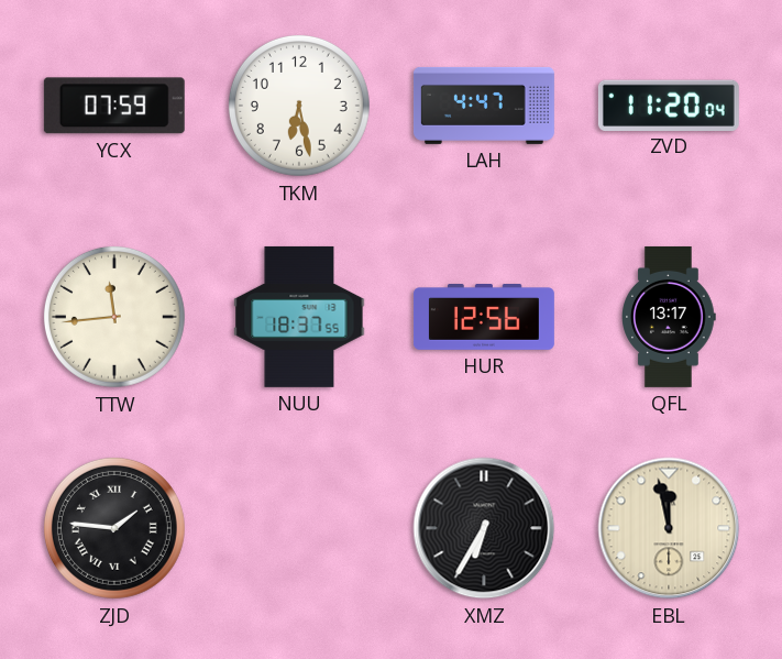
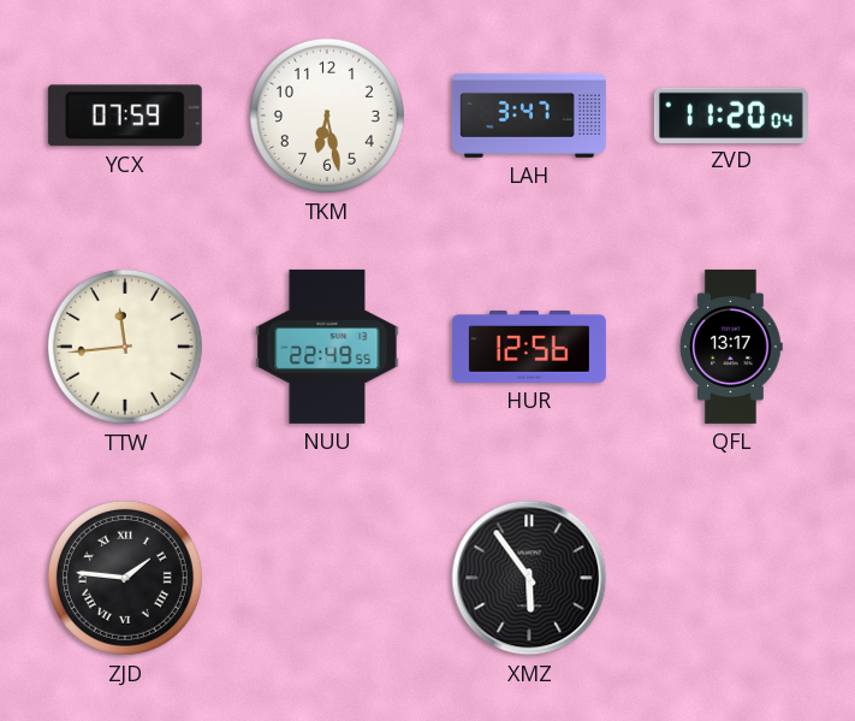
LAH: 4:47 -> 3:47
NUU: 18:37 -> 22:49
XMZ: 6:35 -> 5:54
EBL: 11:58 -> none
